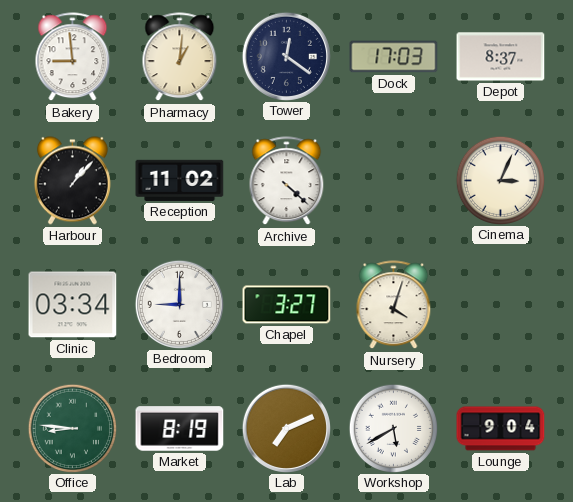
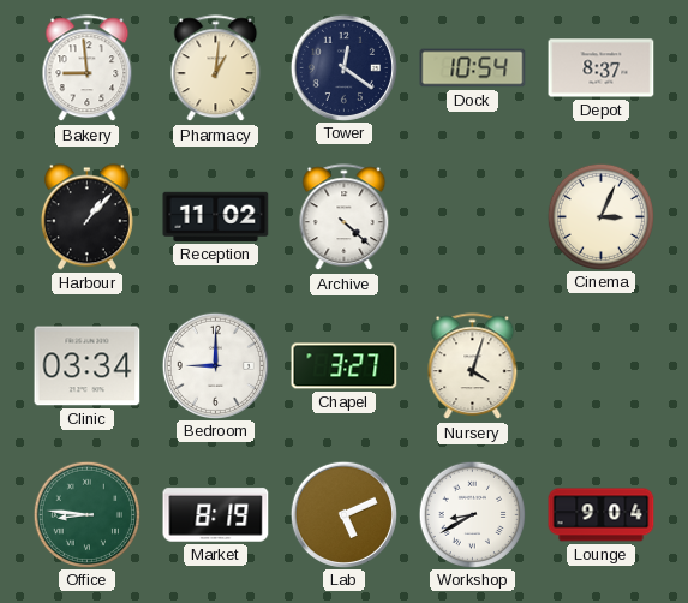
Dock: 17:03 -> 10:54
Lab: 7:11 -> 5:11
Workshop: 5:40 -> 8:40
